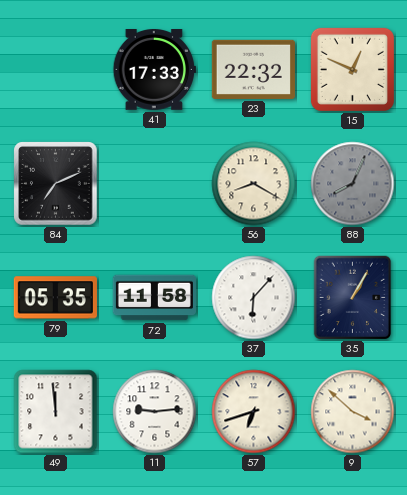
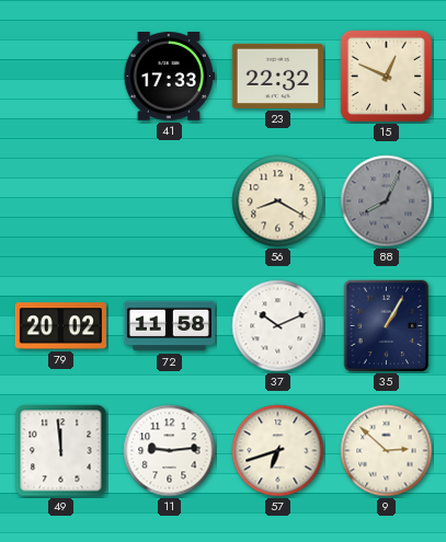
84: 7:11 -> none
79: 05:35 -> 20:02
37: 6:07 -> 10:11
9: 3:52 -> 2:52
